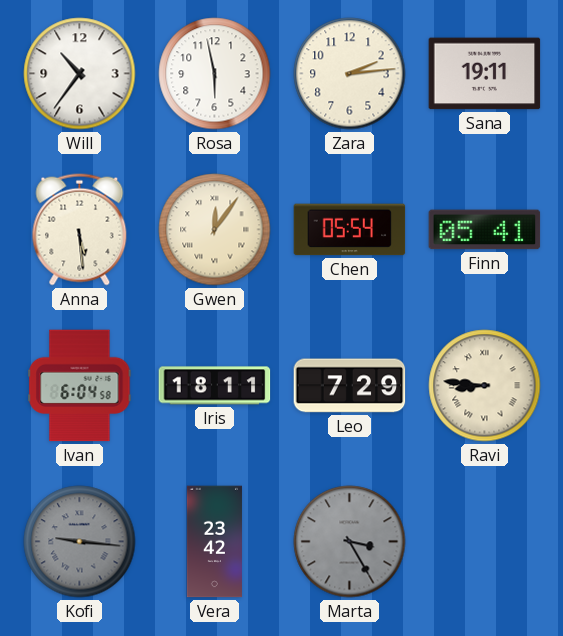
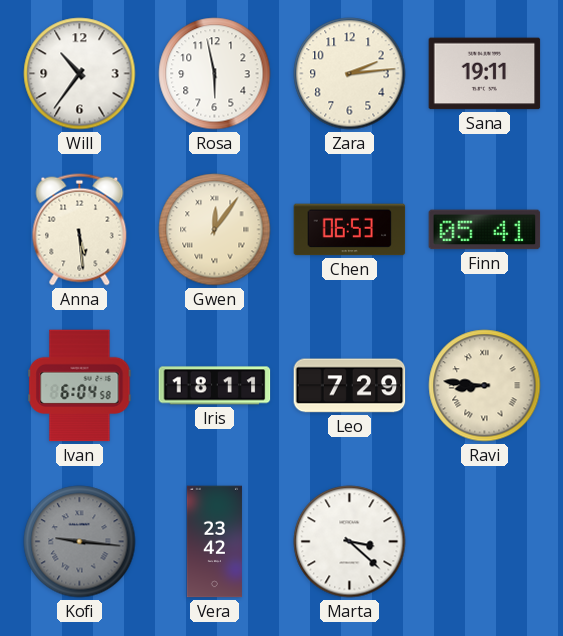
Chen: 05:54 -> 06:53
Marta: 3:25 -> 3:22
Marta dial: grey -> white
